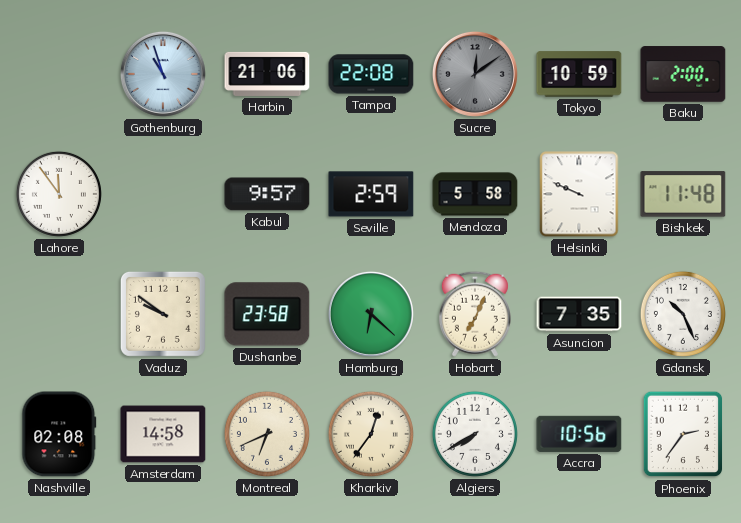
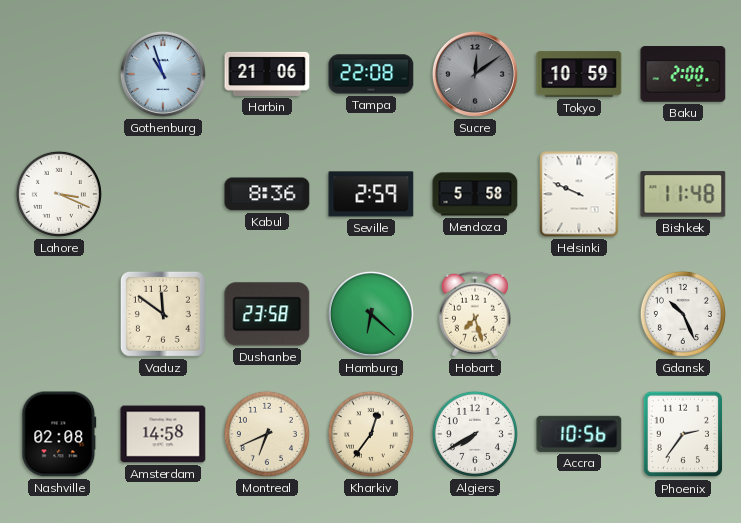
Lahore: 11:54 -> 3:19
Kabul: 9:57 -> 8:36
Vaduz: 9:51 -> 11:51
Hobart: 7:04 -> 7:27
Asuncion: 7:35 -> none
